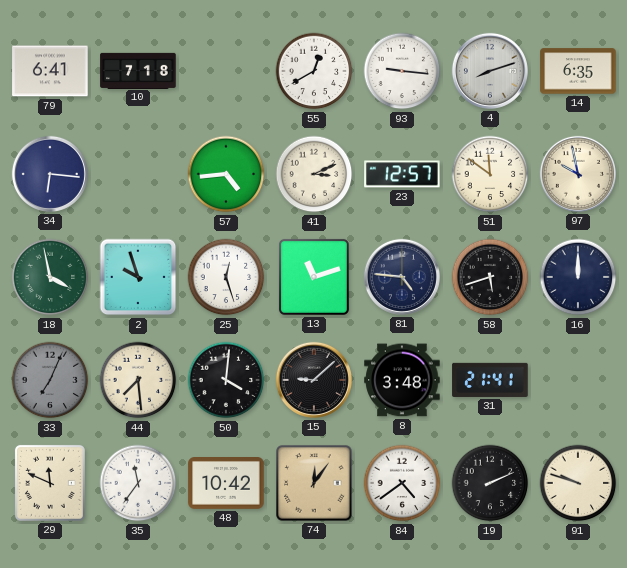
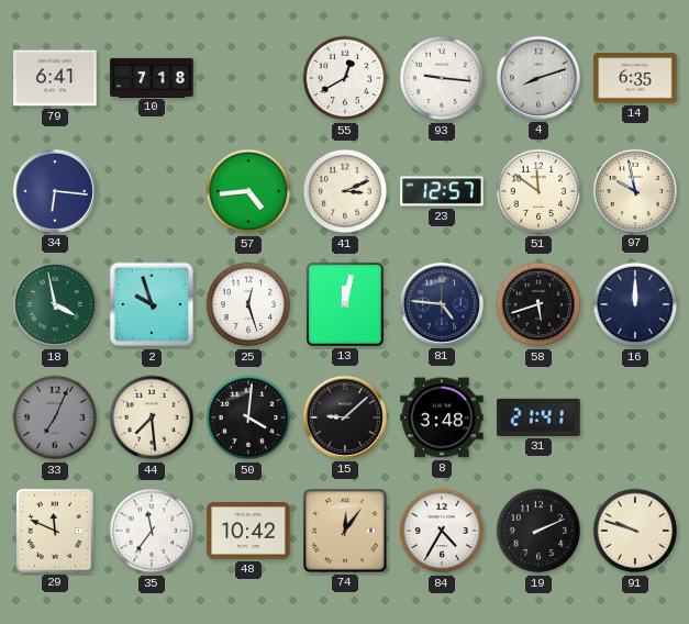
13: 11:12 -> 12:02
84: 4:39 -> 4:35
